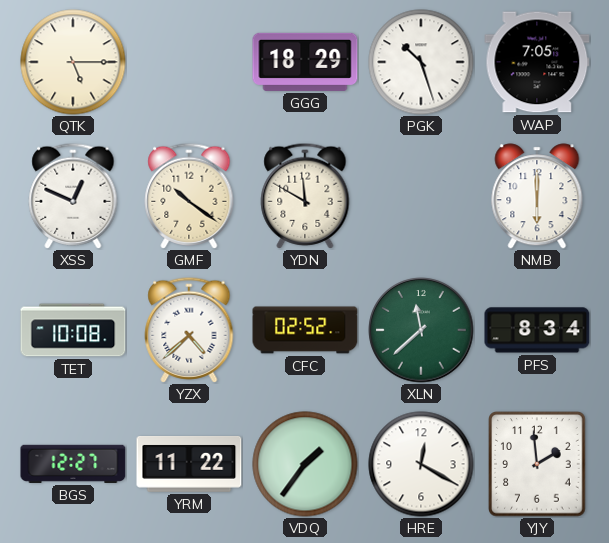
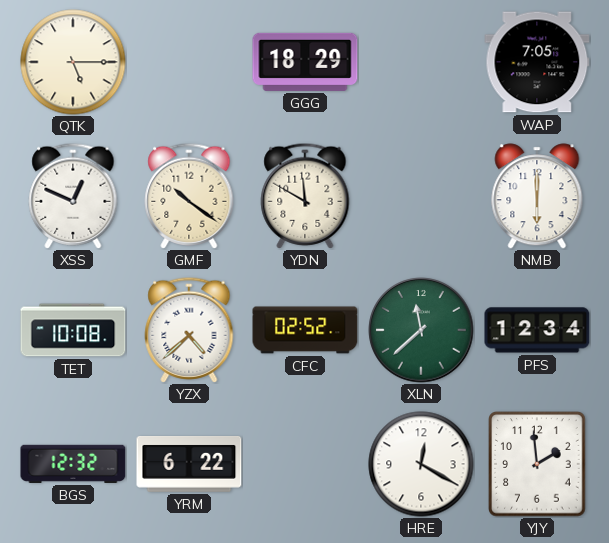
PGK: 10:27 -> none
PFS: 8:34 -> 12:34
BGS: 12:27 -> 12:32
YRM: 11:22 -> 6:22
VDQ: 1:36 -> none
